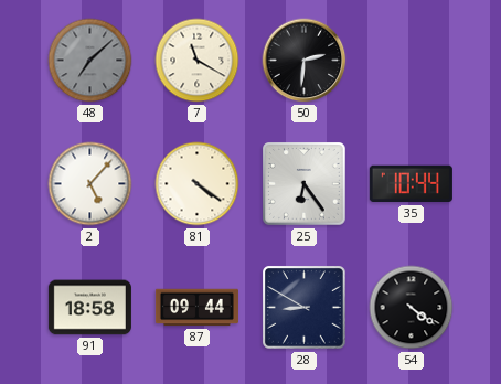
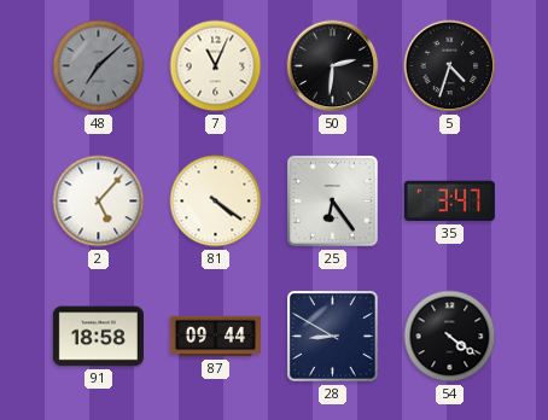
7: 11:20 -> 11:04
5: none -> 4:33
35: 10:44 -> 3:47
